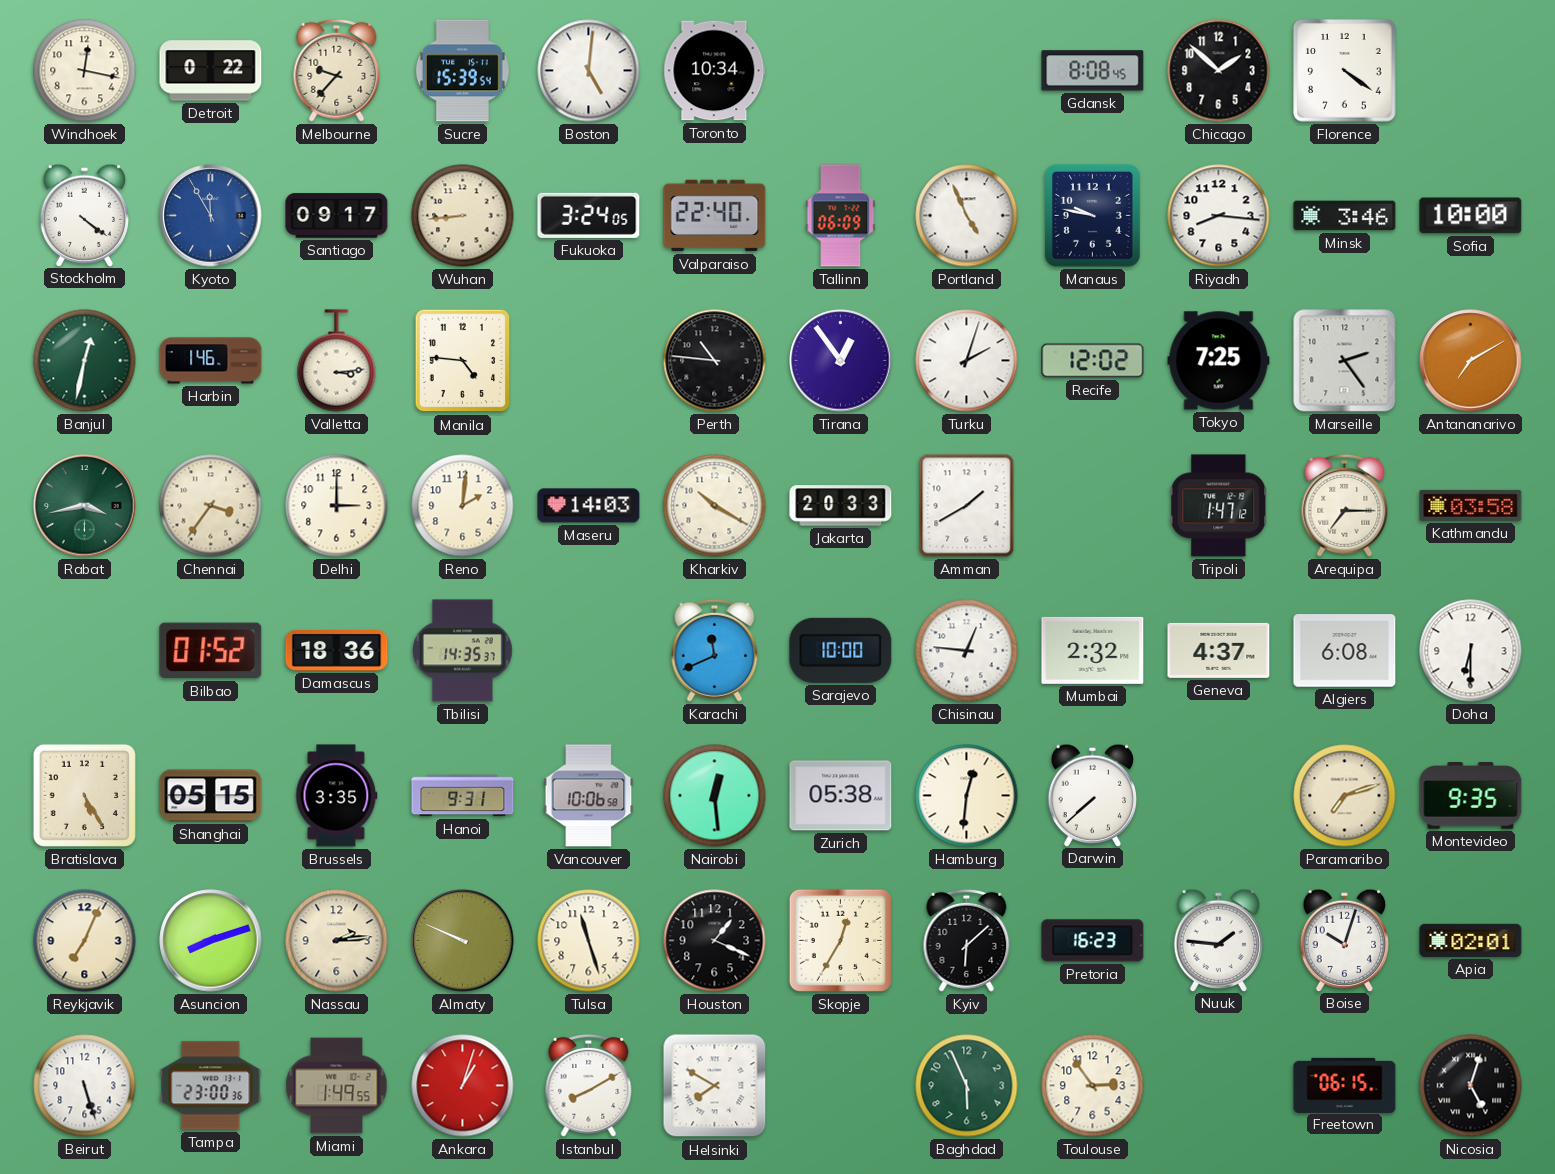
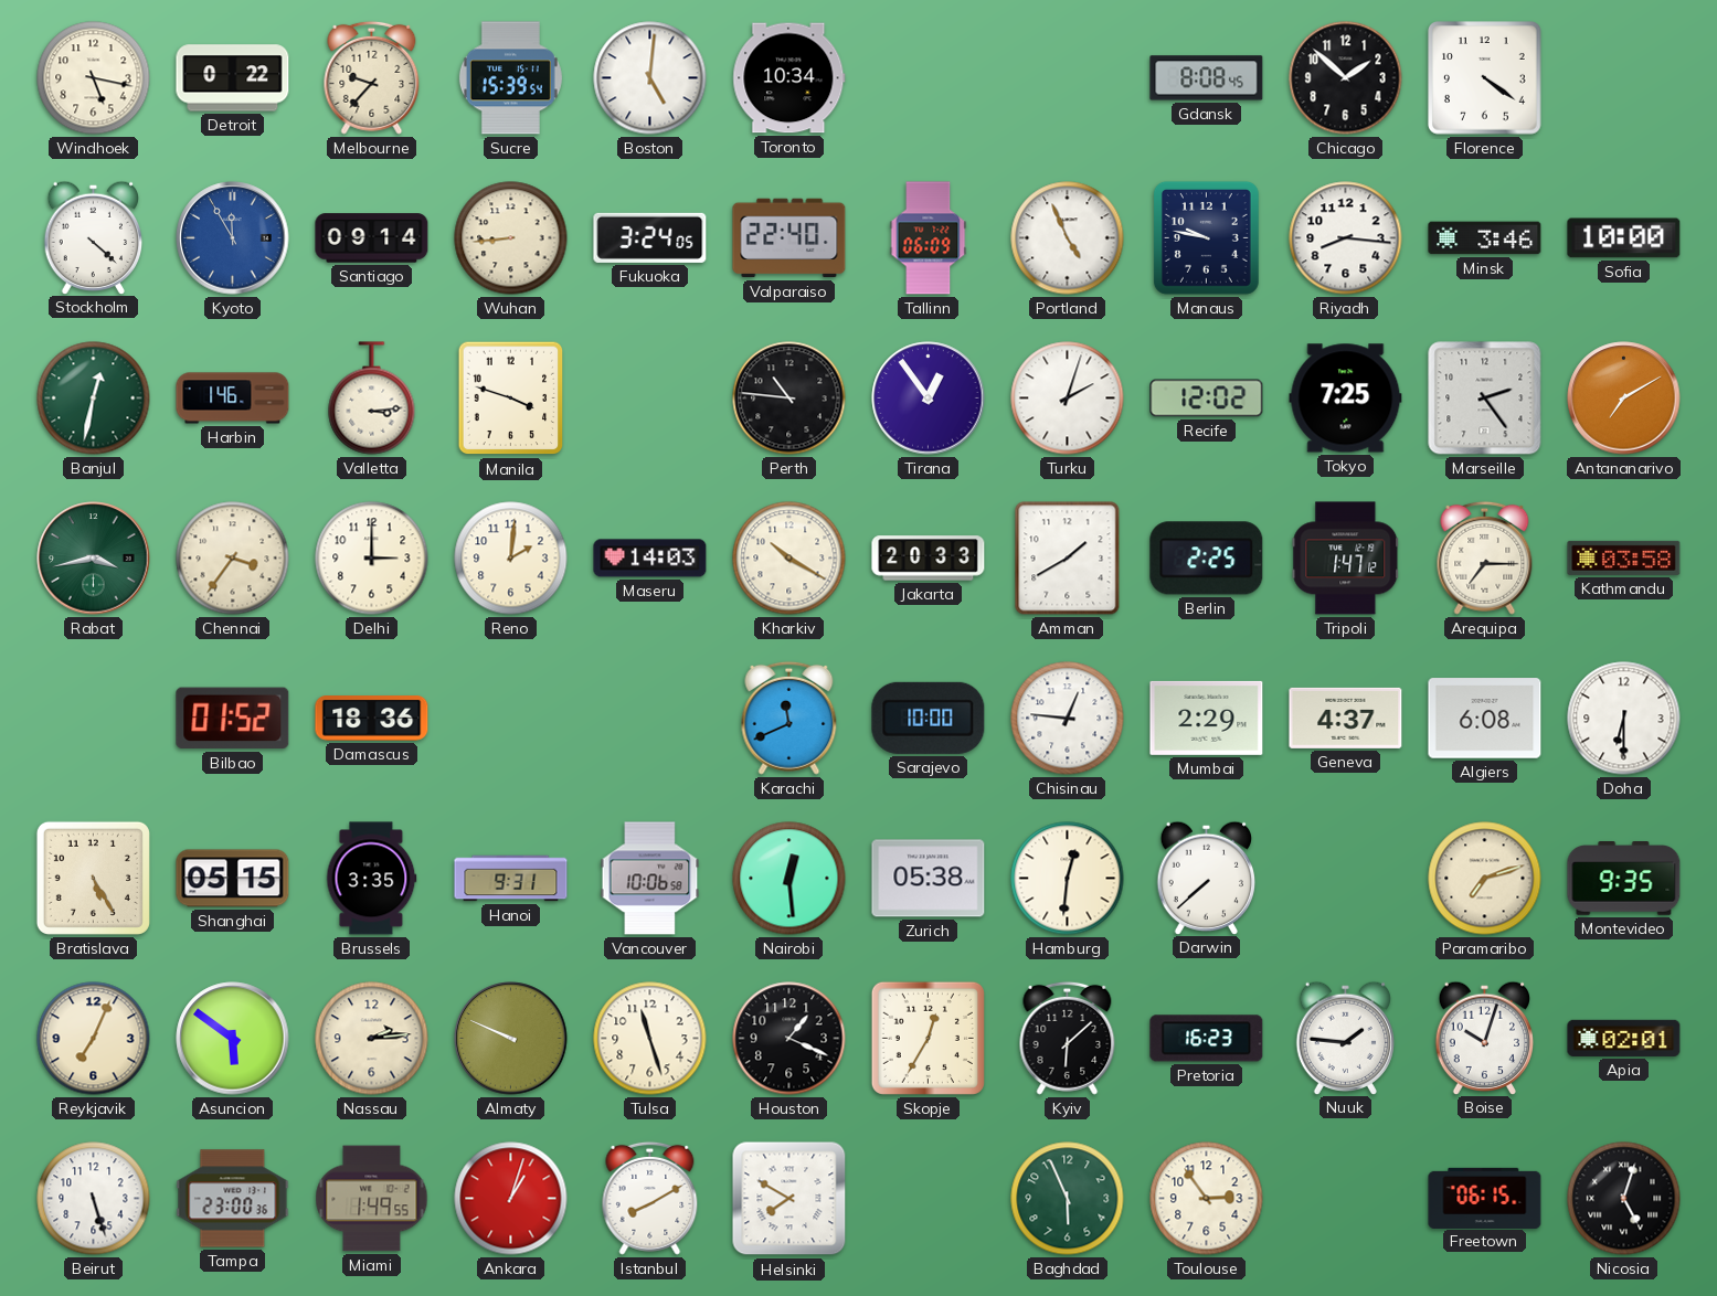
Windhoek: 12:17 -> 5:17
Stockholm: 4:21 -> 4:22
Santiago: 09:17 -> 09:14
Manila: 4:46 -> 3:48
Berlin: none -> 2:25
Tbilisi: 14:35 -> none
Mumbai: 2:32 -> 2:29
Asuncion: 8:12 -> 5:51
